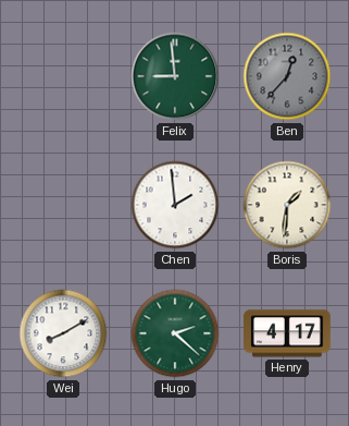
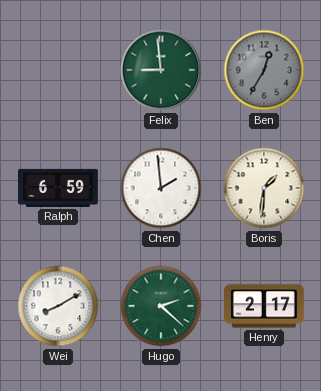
Ben: 12:37 -> 12:35
Ralph: none -> 6:59
Henry: 4:17 -> 2:17
